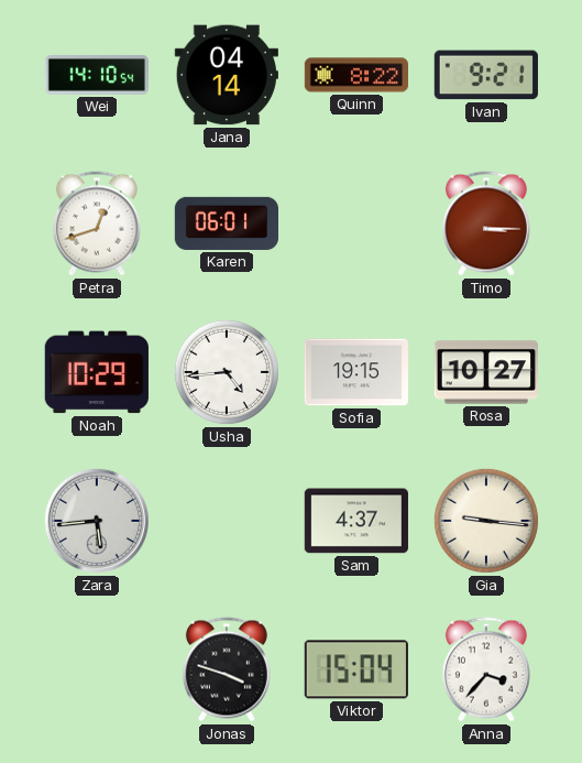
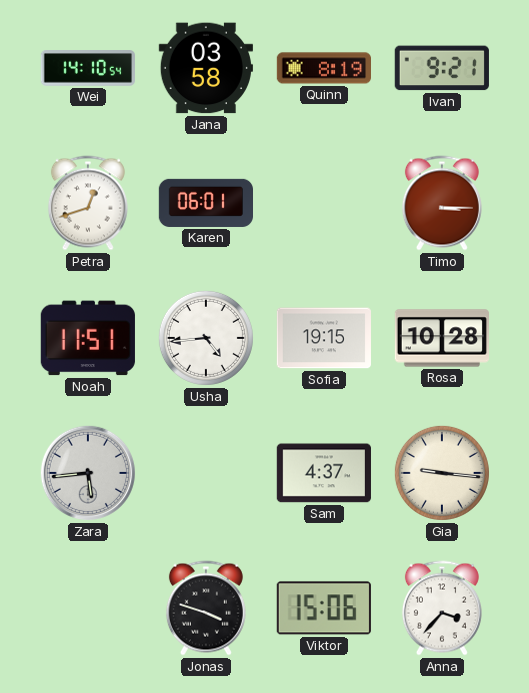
Jana: 04:14 -> 03:58
Quinn: 8:22 -> 8:19
Noah: 10:29 -> 11:51
Rosa: 10:27 -> 10:28
Viktor: 15:04 -> 15:06
